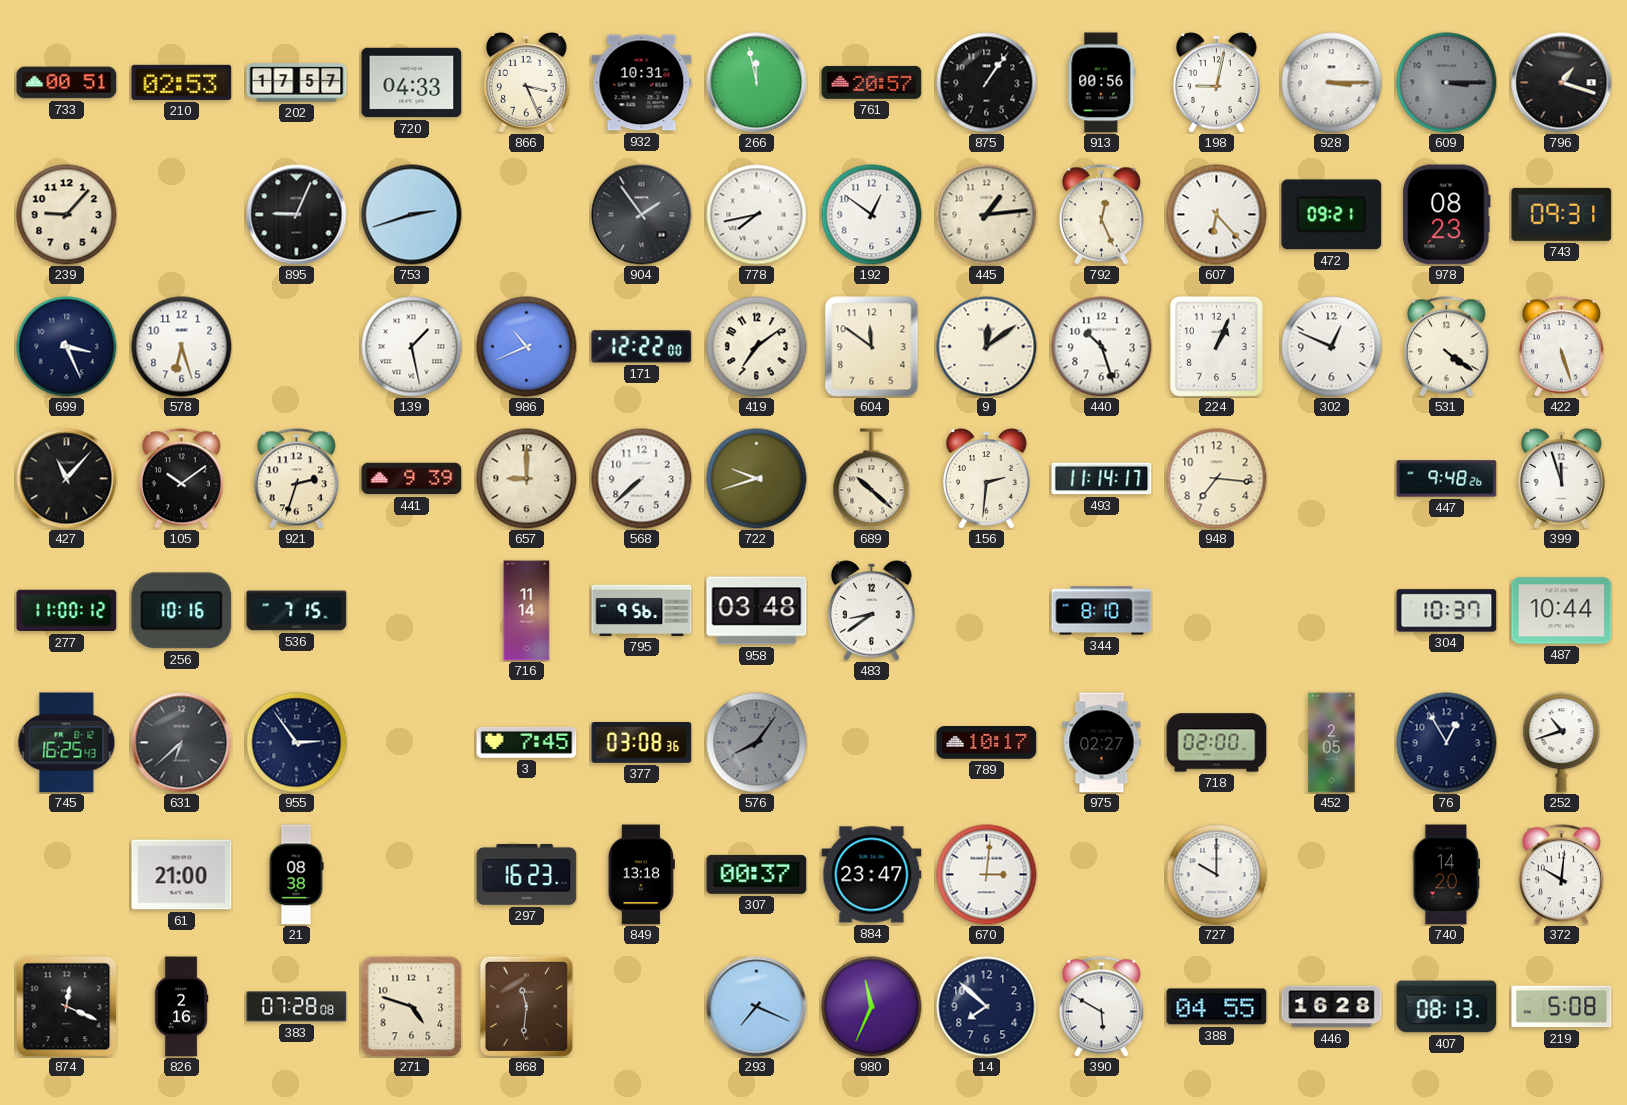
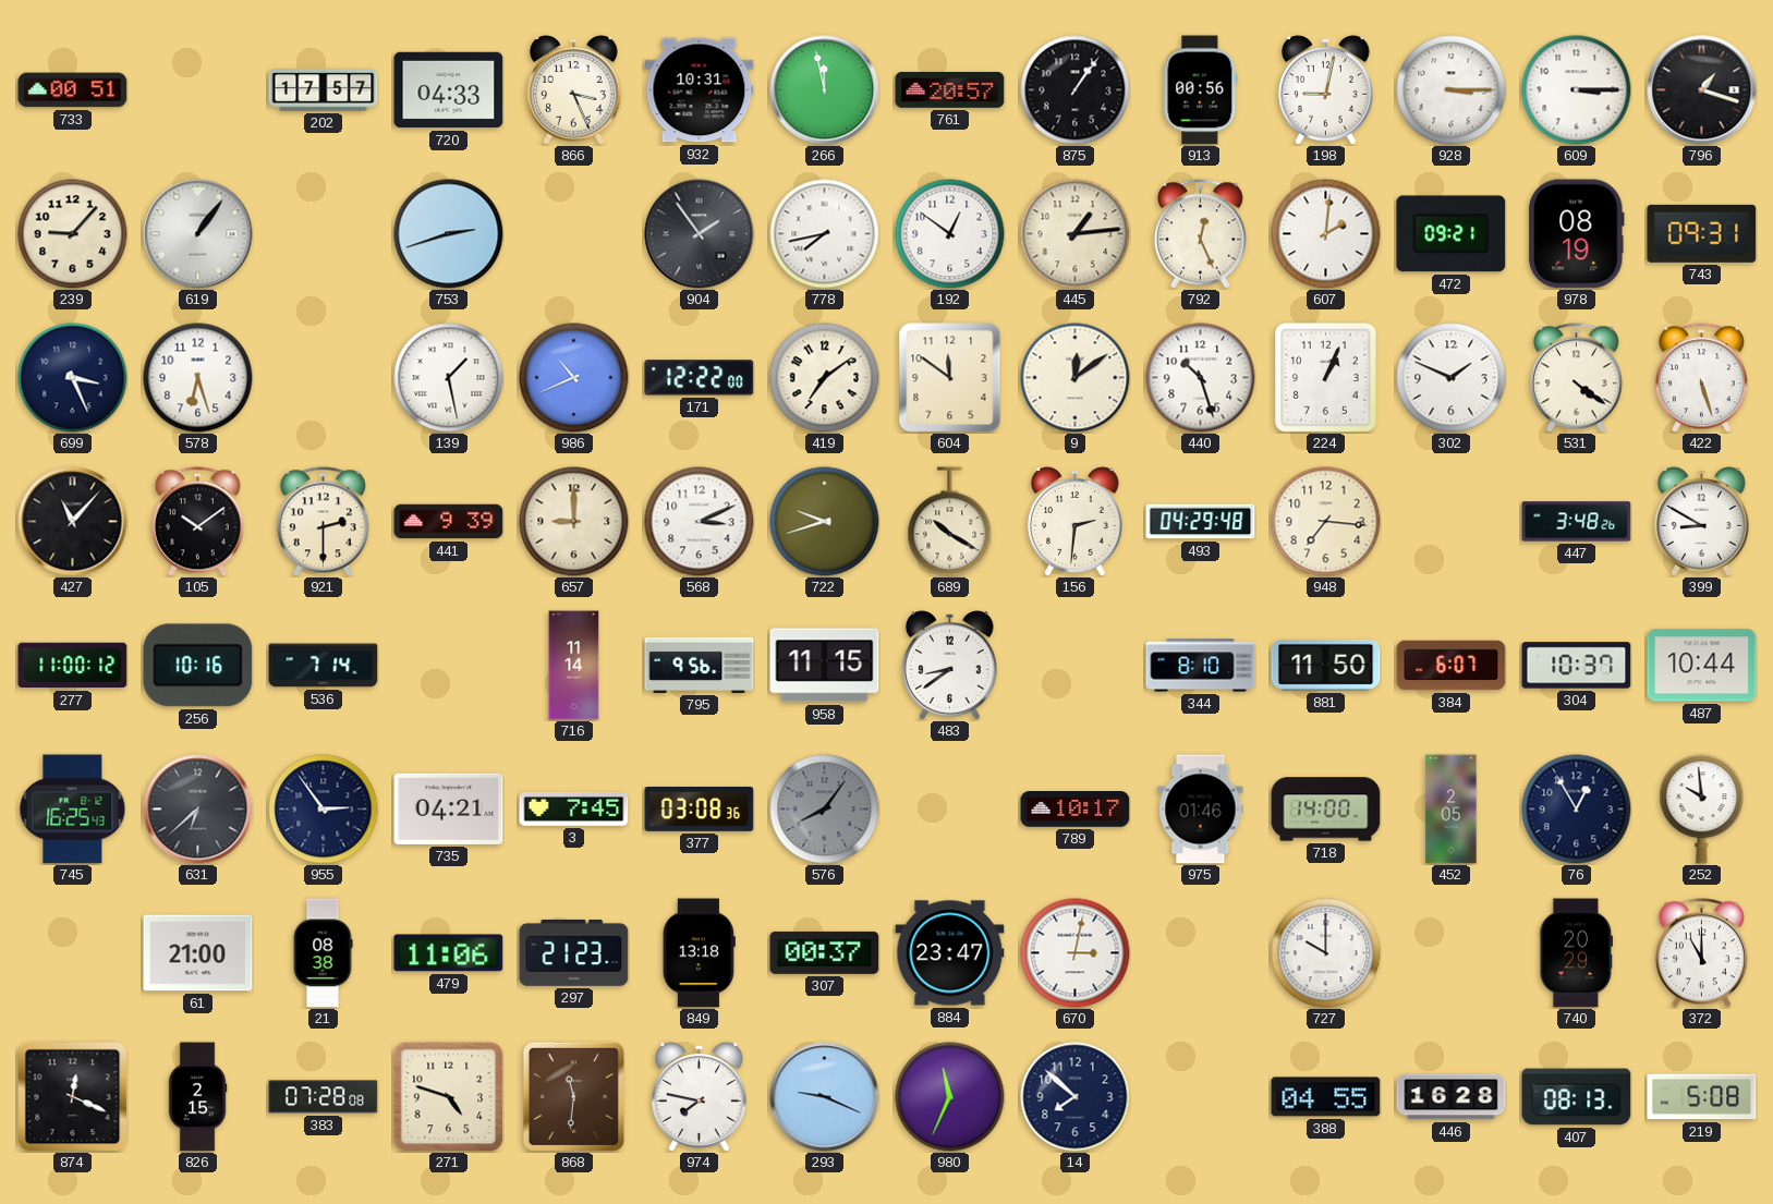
210: 02:53 -> none
609 dial: grey -> white
619: none -> 1:06
895: 9:04 -> none
607: 6:23 -> 2:01
978: 08:23 -> 08:19
302: 12:49 -> 1:49
921: 2:33 -> 2:30
568: 7:38 -> 3:11
689: 10:22 -> 10:20
493: 11:14 -> 04:29
447: 9:48 -> 3:48
399: 11:57 -> 8:50
536: 7:15 -> 7:14
958: 03:48 -> 11:15
881: none -> 11:50
384: none -> 6:07
735: none -> 04:21
975: 02:27 -> 01:46
718: 02:00 -> 14:00
252: 10:42 -> 9:59
479: none -> 11:06
297: 16:23 -> 21:23
670: 3:01 -> 3:02
740: 14:20 -> 20:29
372: 10:01 -> 11:00
826: 2:16 -> 2:15
974: none -> 7:47
293: 7:19 -> 9:19
390: 5:50 -> none
